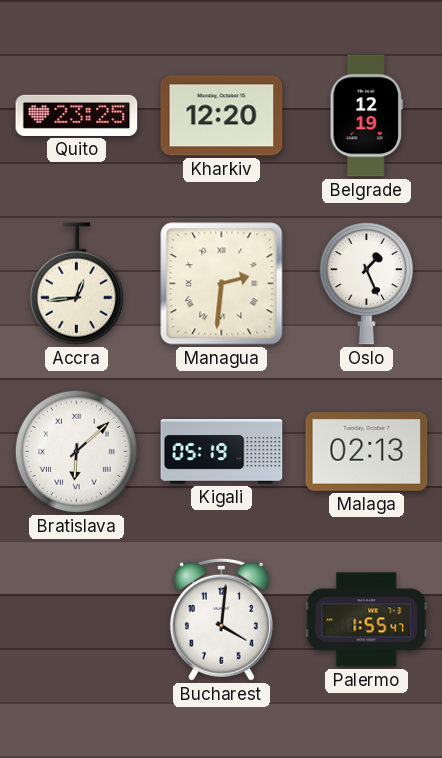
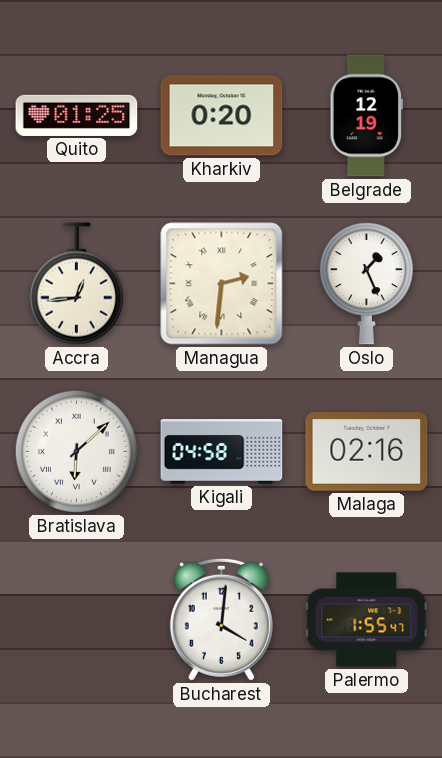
Quito: 23:25 -> 01:25
Kharkiv: 12:20 -> 0:20
Kigali: 05:19 -> 04:58
Malaga: 02:13 -> 02:16
